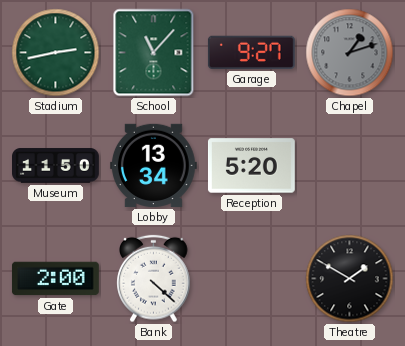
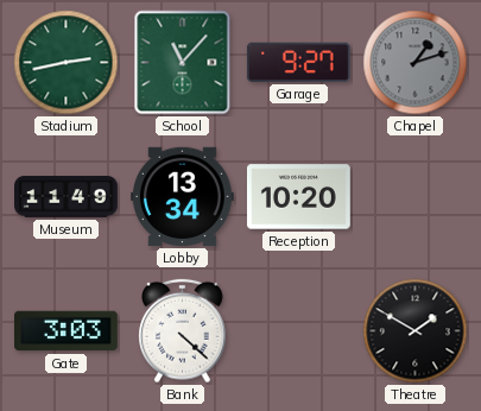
Museum: 11:50 -> 11:49
Reception: 5:20 -> 10:20
Gate: 2:00 -> 3:03
